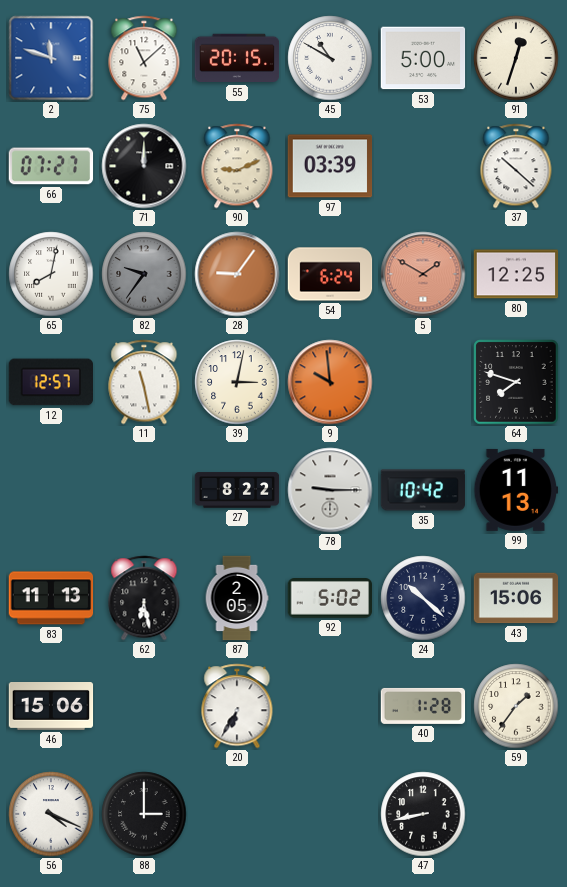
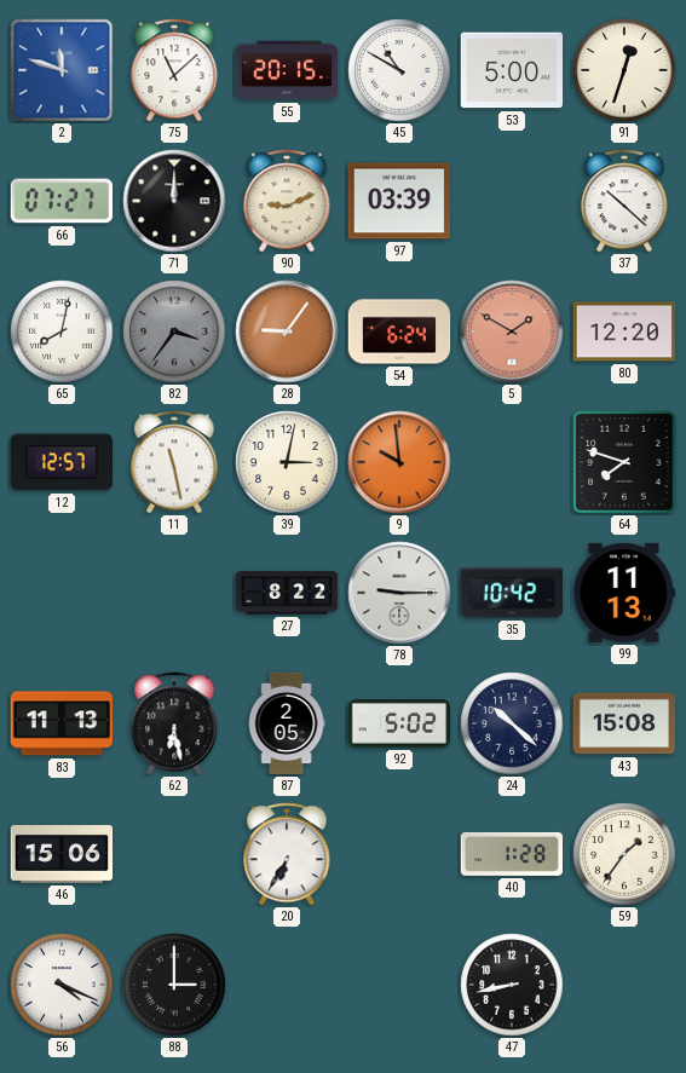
82: 9:36 -> 3:36
80: 12:25 -> 12:20
43: 15:06 -> 15:08
